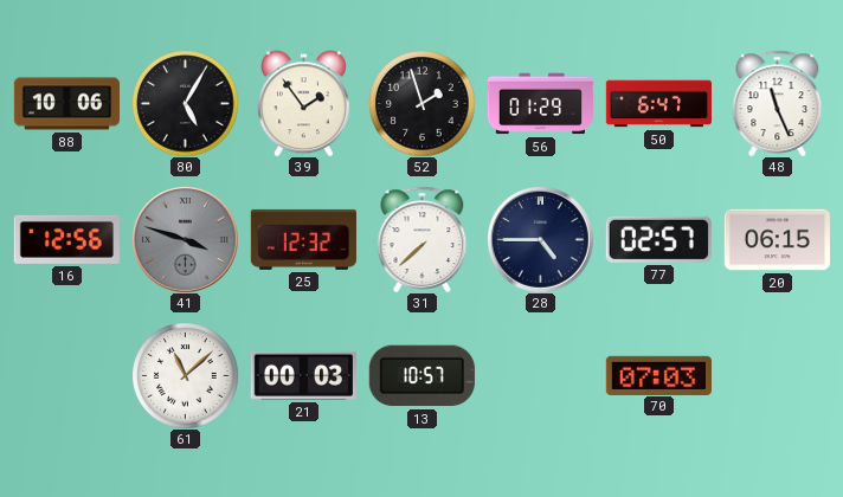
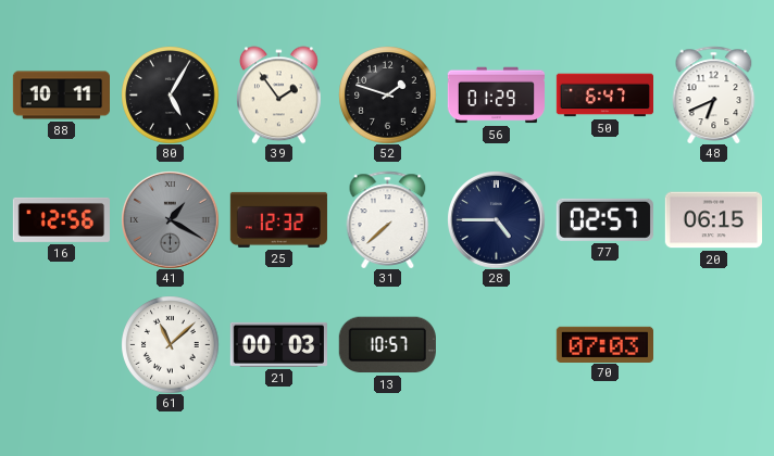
88: 10:06 -> 10:11
52: 1:57 -> 1:48
48: 11:26 -> 6:41
41: 3:48 -> 1:20
